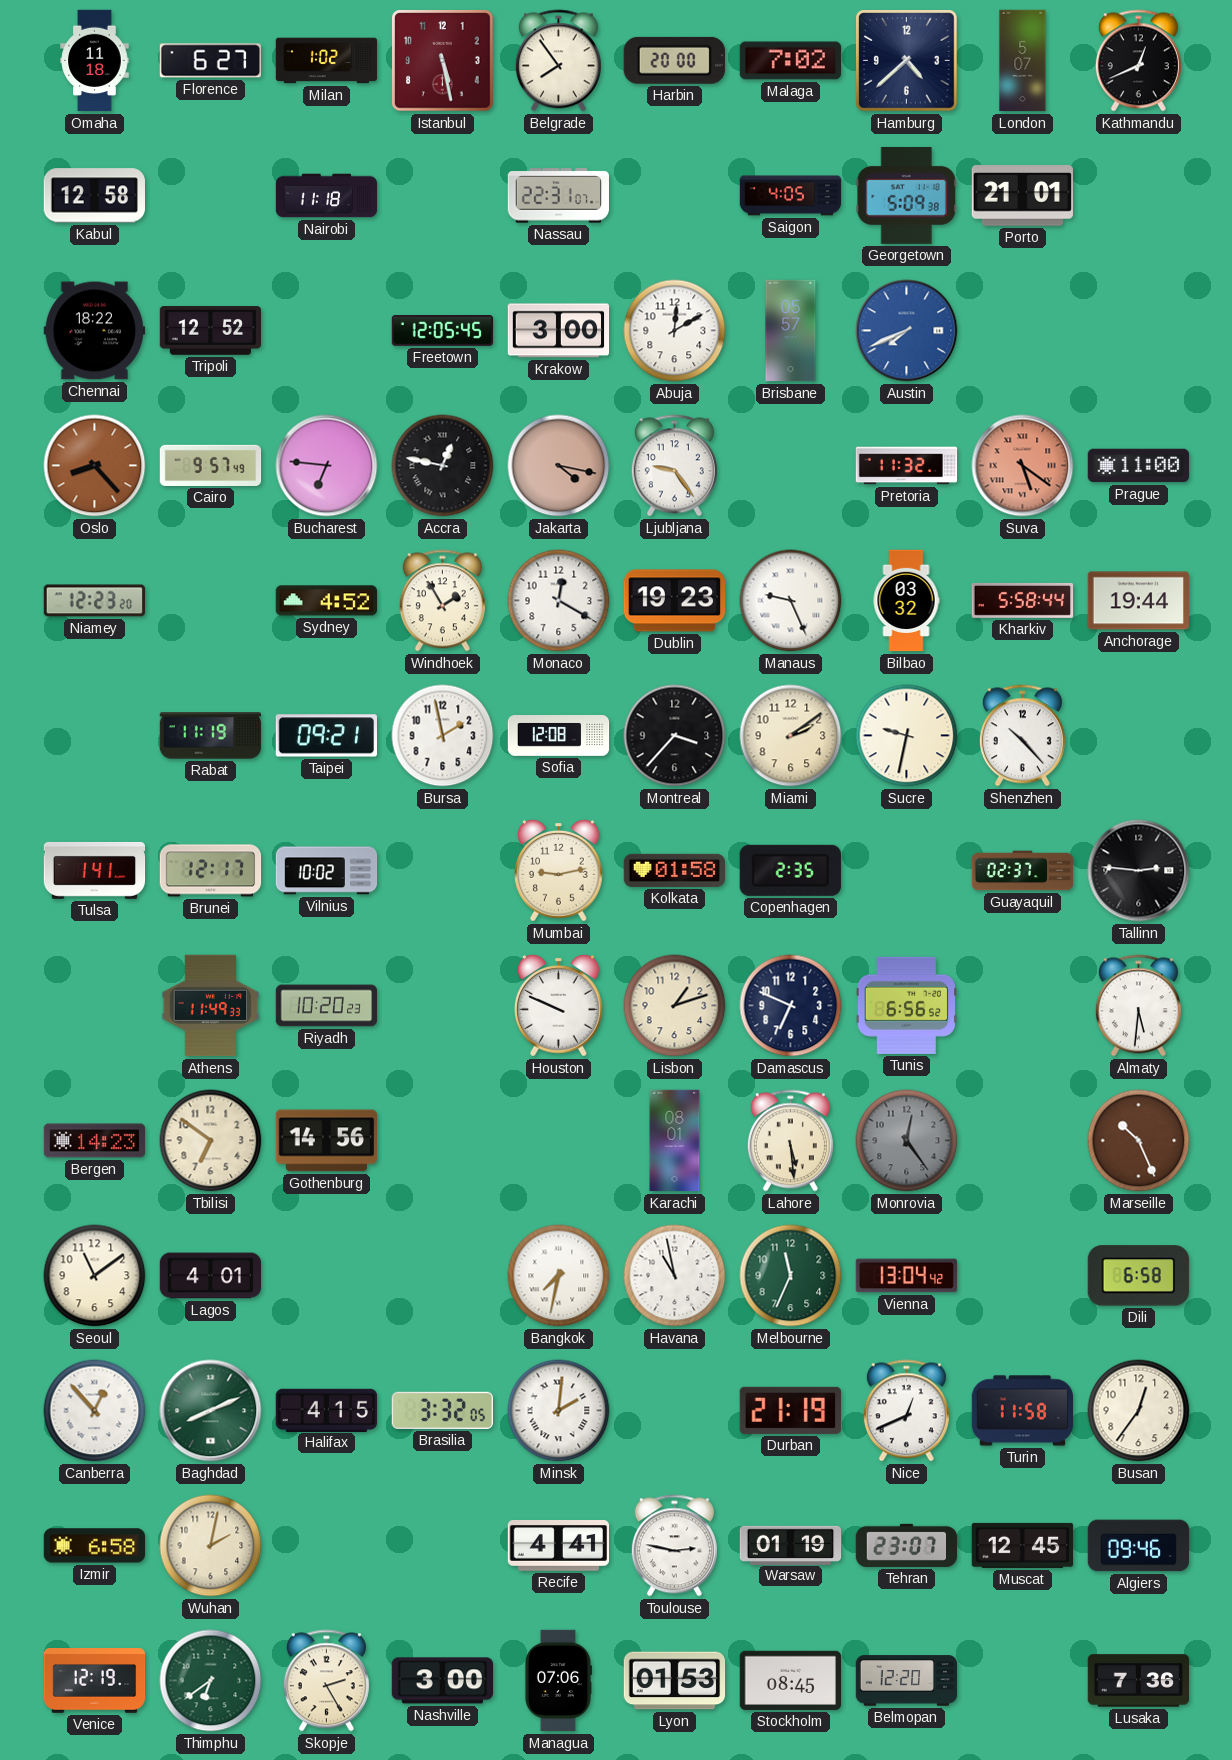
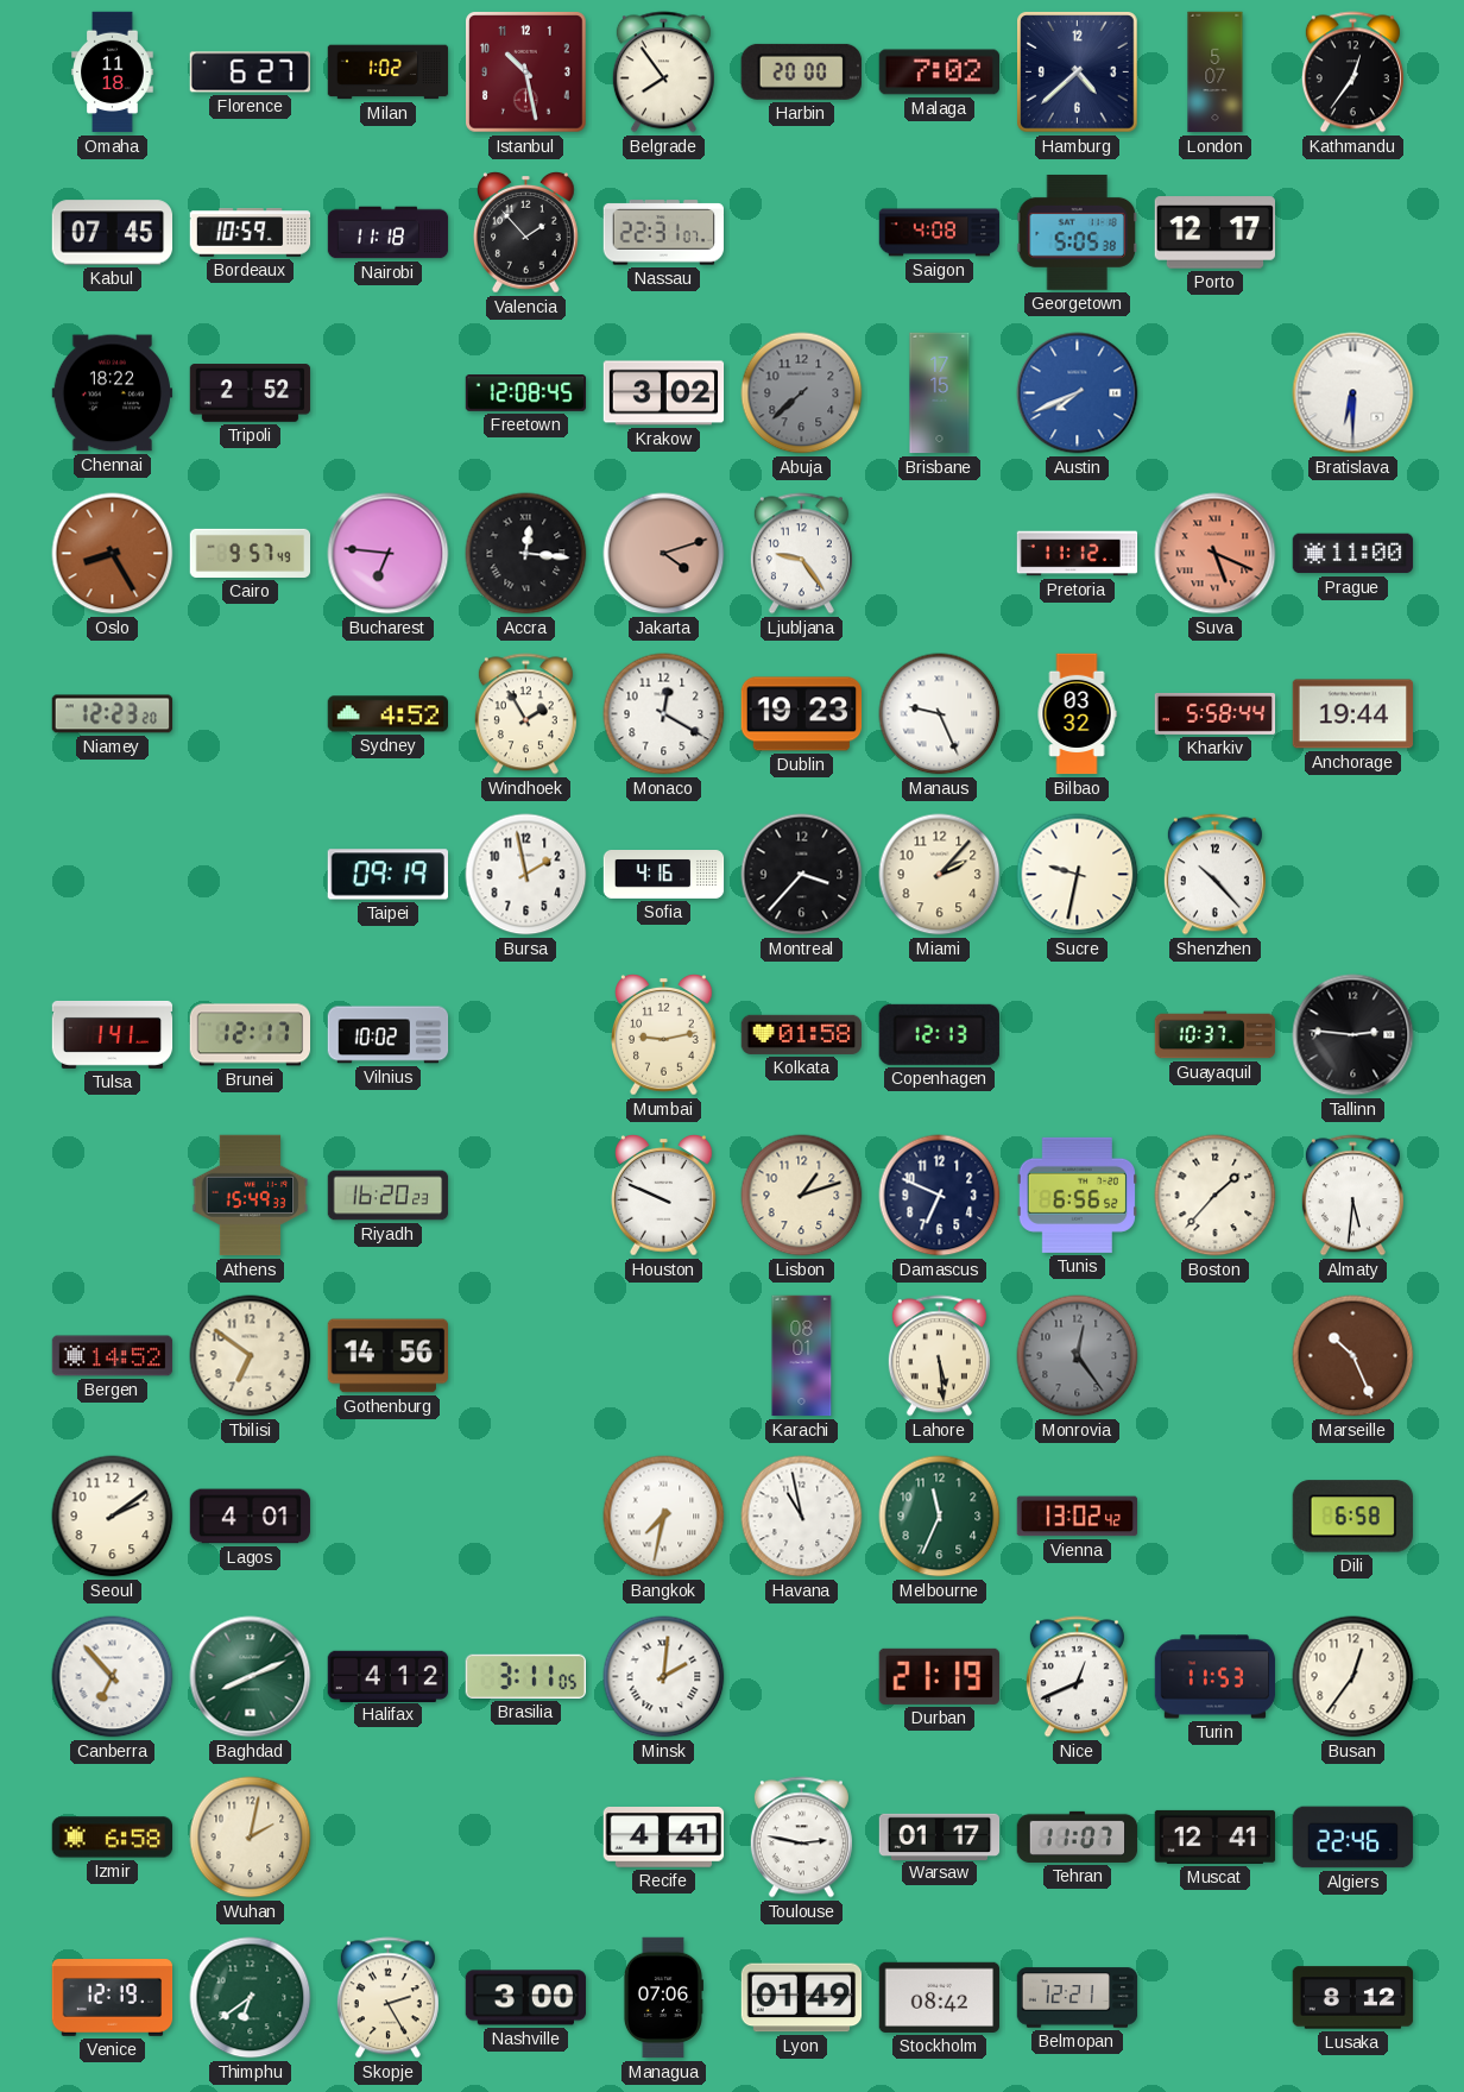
Istanbul: 5:28 -> 10:28
Kathmandu: 12:41 -> 12:36
Kabul: 12:58 -> 07:45
Bordeaux: none -> 10:59
Valencia: none -> 1:53
Saigon: 4:05 -> 4:08
Georgetown: 5:09 -> 5:05
Porto: 21:01 -> 12:17
Tripoli: 12:52 -> 2:52
Freetown: 12:05 -> 12:08
Krakow: 3:00 -> 3:02
Abuja: 12:10 -> 7:38
Abuja dial: white -> grey
Brisbane: 05:57 -> 17:15
Bratislava: none -> 6:30
Oslo: 8:23 -> 8:25
Accra: 12:47 -> 12:16
Jakarta: 4:17 -> 4:12
Pretoria: 11:32 -> 11:12
Suva: 5:21 -> 5:19
Rabat: 11:19 -> none
Taipei: 09:21 -> 09:19
Sofia: 12:08 -> 4:16
Miami: 2:09 -> 2:07
Copenhagen: 2:35 -> 12:13
Guayaquil: 02:37 -> 10:37
Athens: 11:49 -> 15:49
Riyadh: 10:20 -> 16:20
Boston: none -> 1:37
Bergen: 14:23 -> 14:52
Seoul: 11:09 -> 2:09
Vienna: 13:04 -> 13:02
Canberra: 12:53 -> 6:53
Halifax: 4:15 -> 4:12
Brasilia: 3:32 -> 3:11
Turin: 11:58 -> 11:53
Warsaw: 01:19 -> 01:17
Tehran: 23:07 -> 11:07
Muscat: 12:45 -> 12:41
Algiers: 09:46 -> 22:46
Lyon: 01:53 -> 01:49
Stockholm: 08:45 -> 08:42
Belmopan: 12:20 -> 12:21
Lusaka: 7:36 -> 8:12
